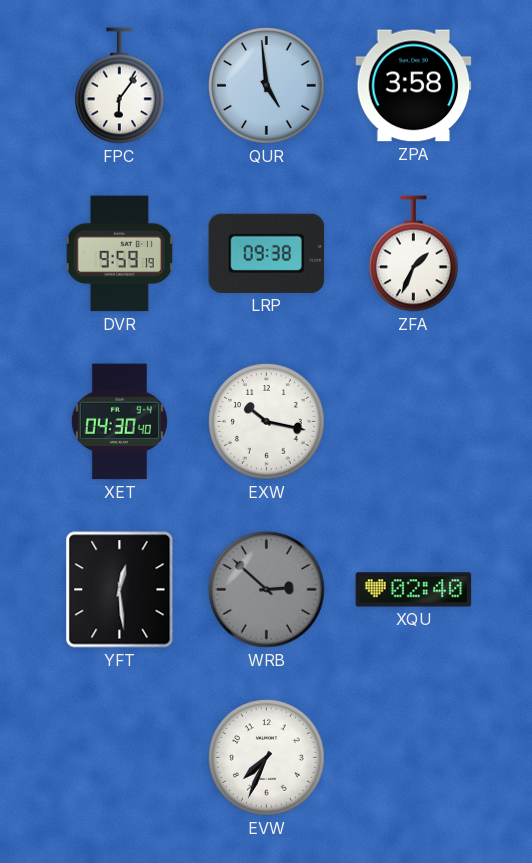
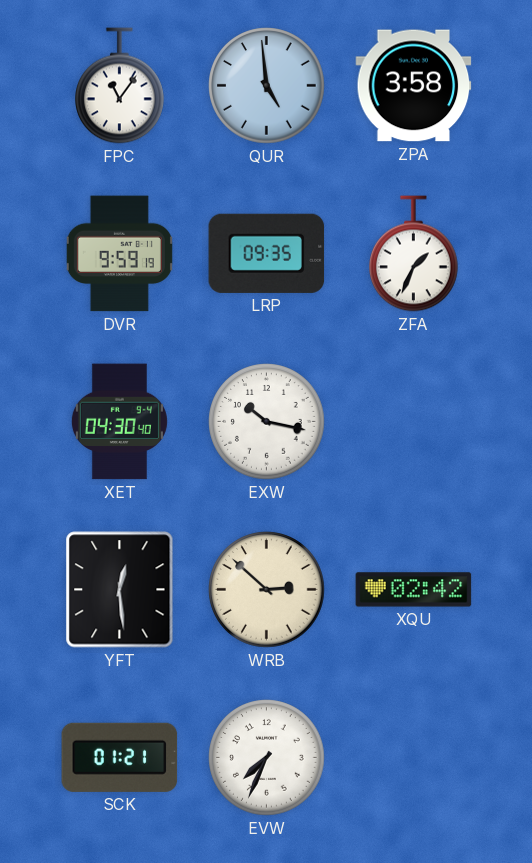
FPC: 6:06 -> 11:06
LRP: 09:38 -> 09:35
WRB dial: grey -> cream
XQU: 02:40 -> 02:42
SCK: none -> 01:21
